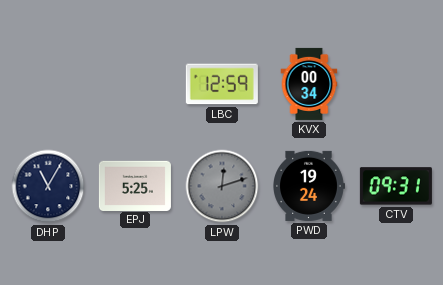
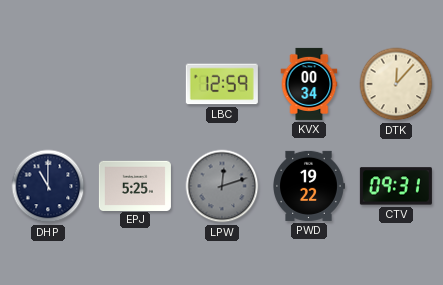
DTK: none -> 12:07
DHP: 11:05 -> 11:00
PWD: 19:24 -> 19:22
